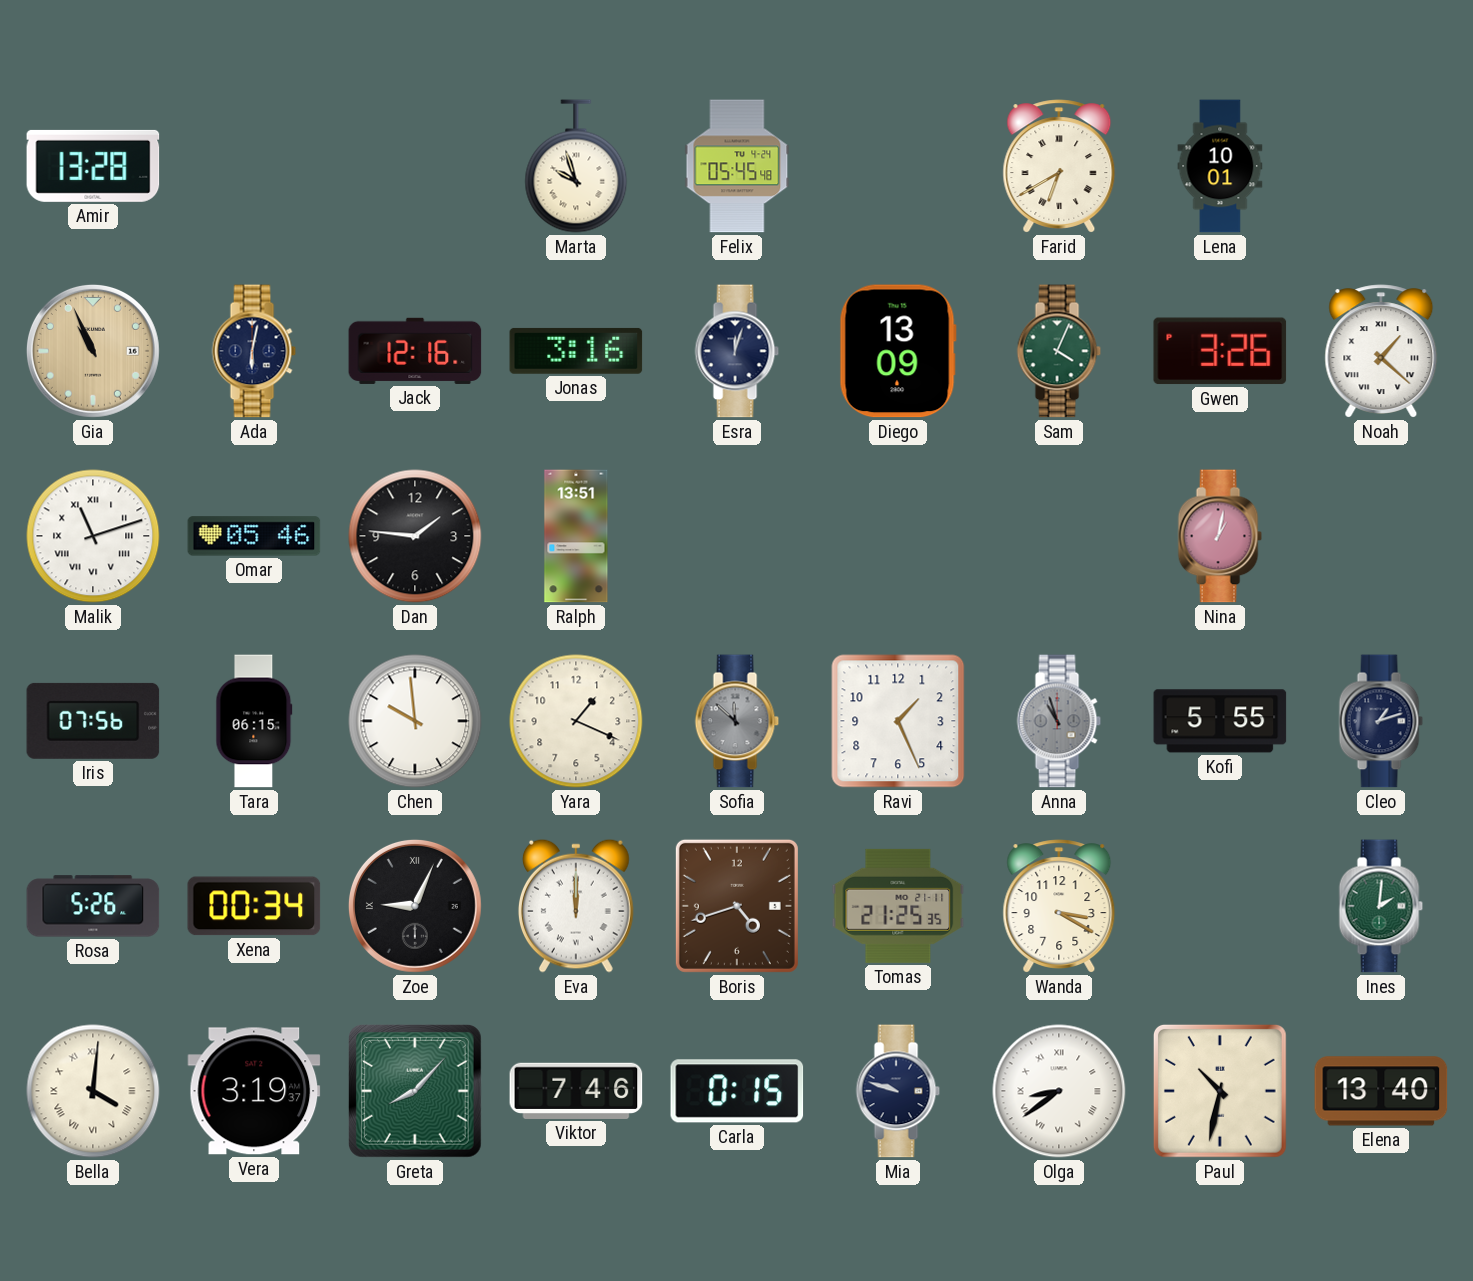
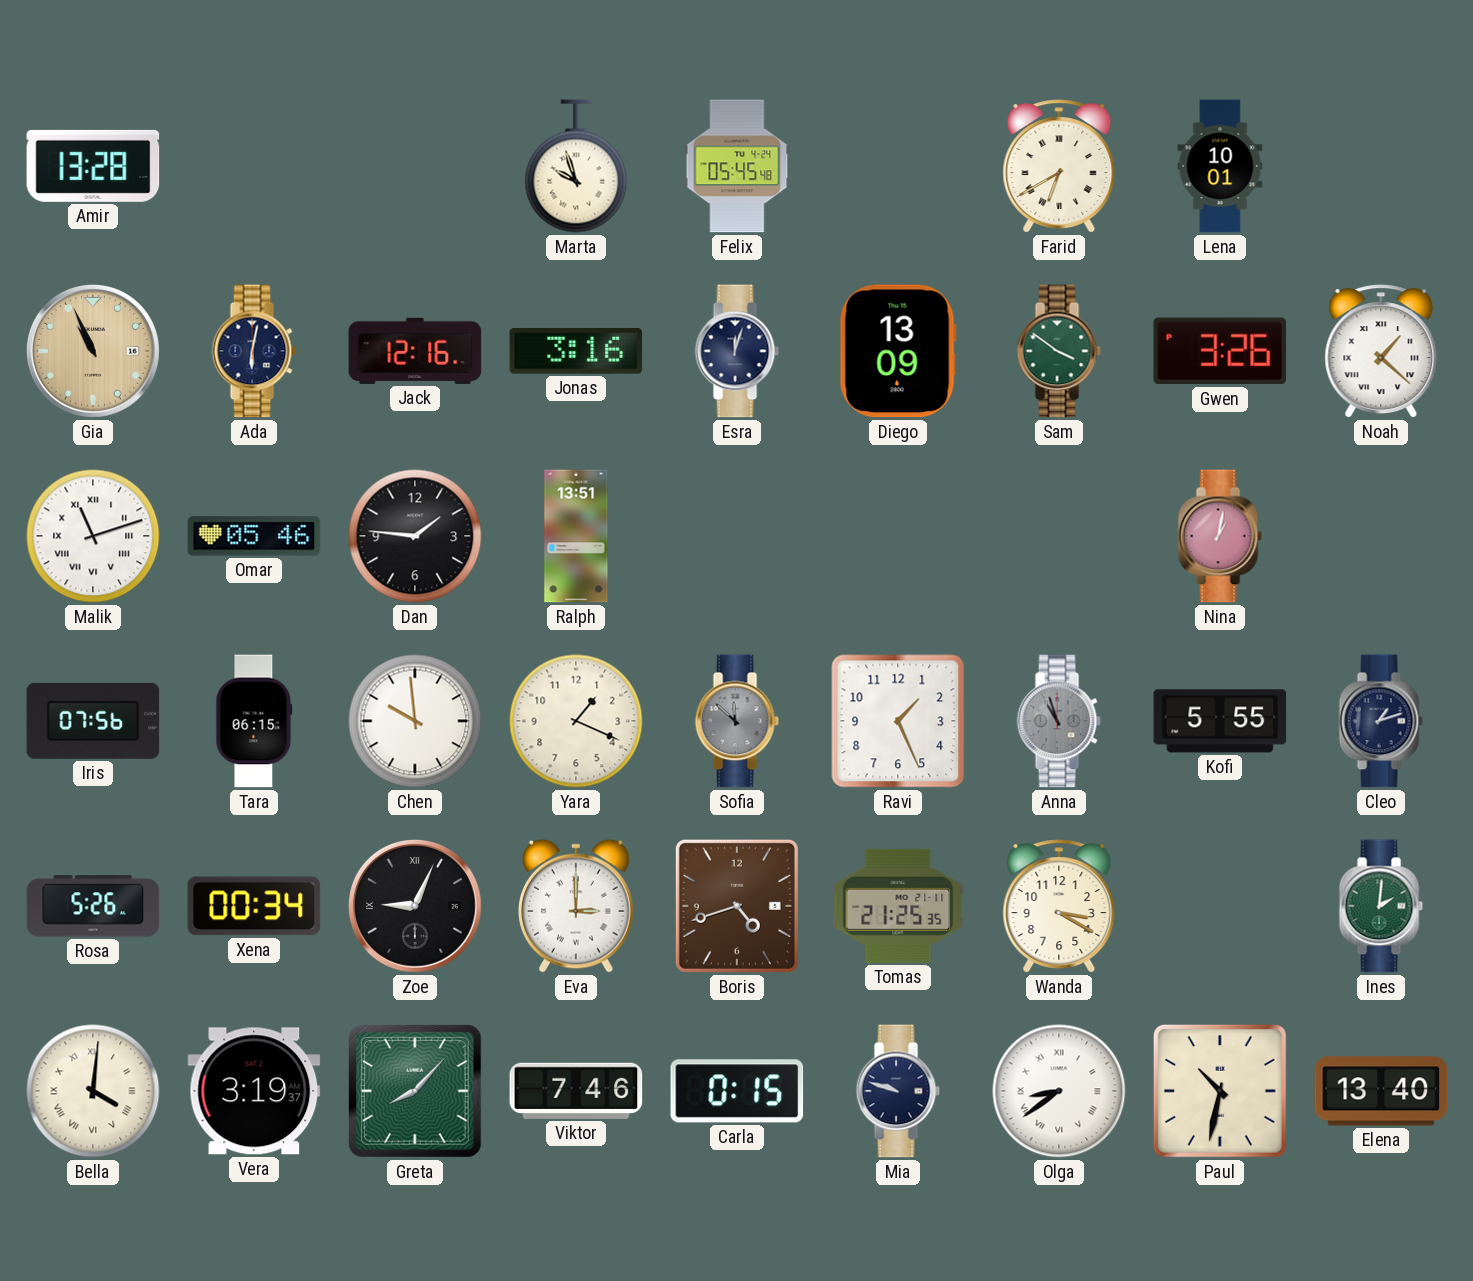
Sam: 4:04 -> 3:51
Eva: 12:00 -> 3:00
